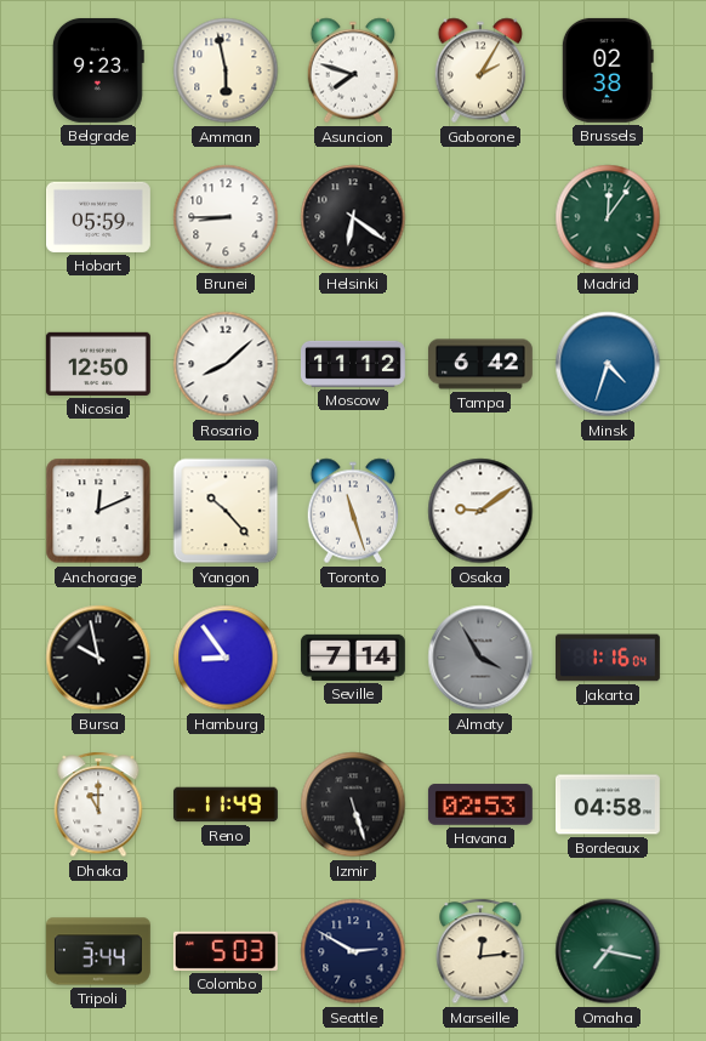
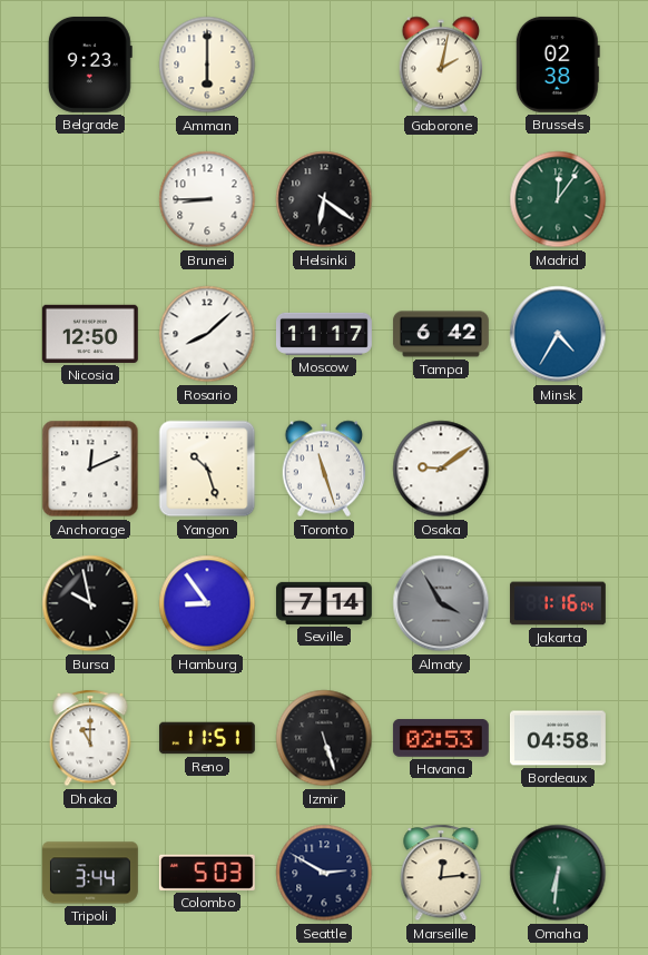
Amman: 5:58 -> 6:00
Asuncion: 7:48 -> none
Gaborone: 2:05 -> 2:02
Hobart: 05:59 -> none
Moscow: 11:12 -> 11:17
Minsk: 4:33 -> 4:35
Yangon: 10:23 -> 10:27
Reno: 11:49 -> 11:51
Omaha: 7:17 -> 6:31
